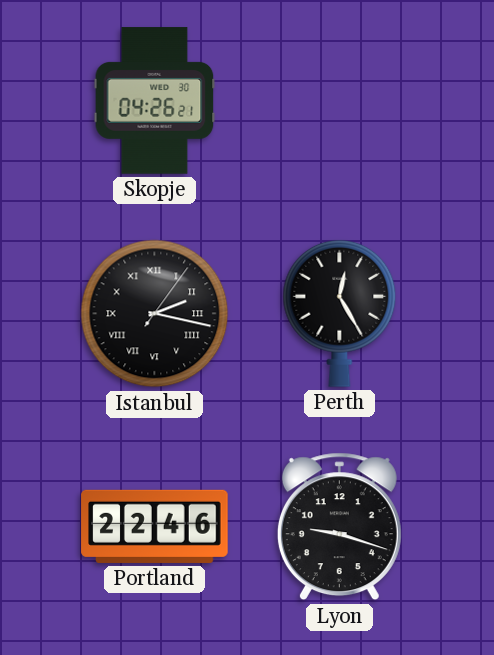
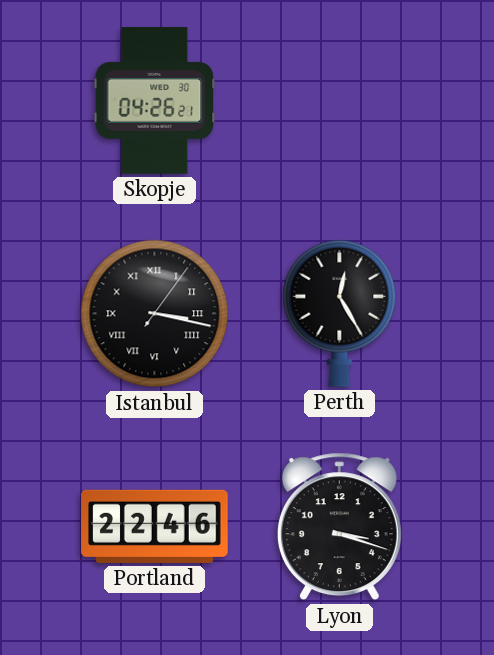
Istanbul: 2:17 -> 3:17
Lyon: 9:18 -> 3:18
